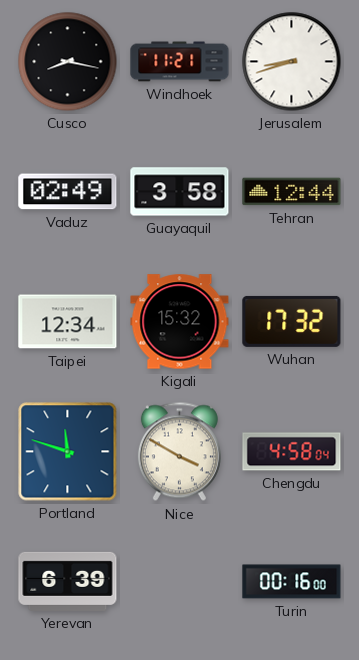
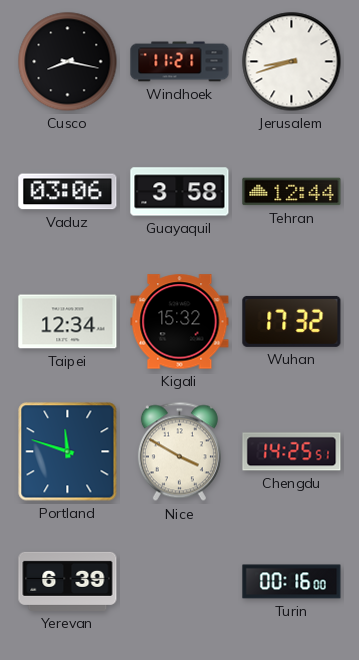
Vaduz: 02:49 -> 03:06
Chengdu: 4:58 -> 14:25
